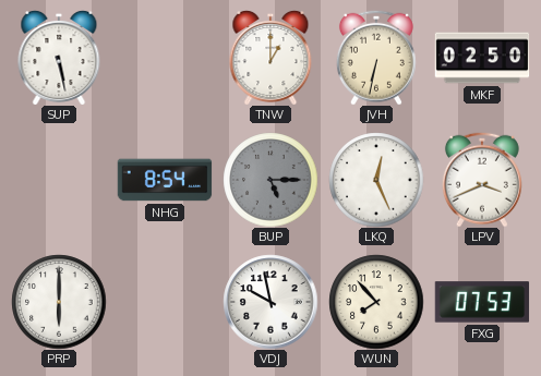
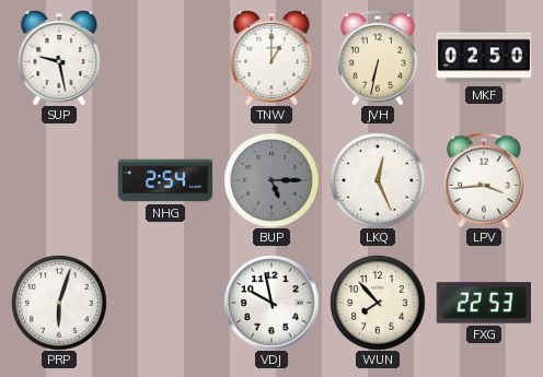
SUP: 5:28 -> 9:28
NHG: 8:54 -> 2:54
LPV: 3:41 -> 3:44
PRP: 6:00 -> 6:03
FXG: 07:53 -> 22:53
